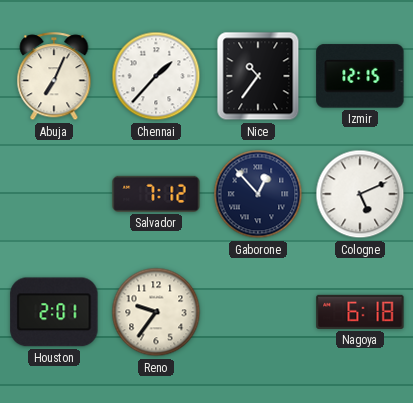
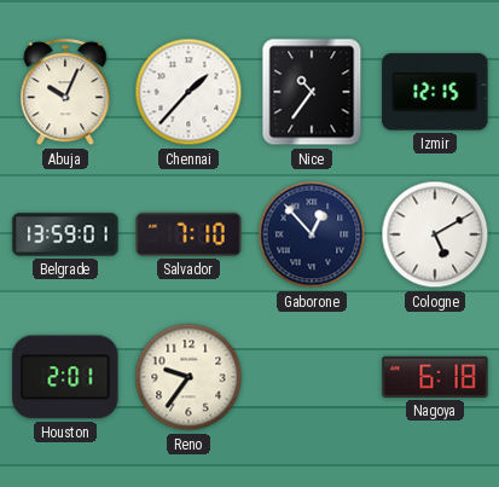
Abuja: 7:04 -> 10:04
Belgrade: none -> 13:59
Salvador: 7:12 -> 7:10
Cologne: 5:11 -> 5:10
